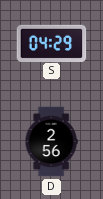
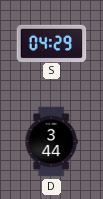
D: 2:56 -> 3:44
